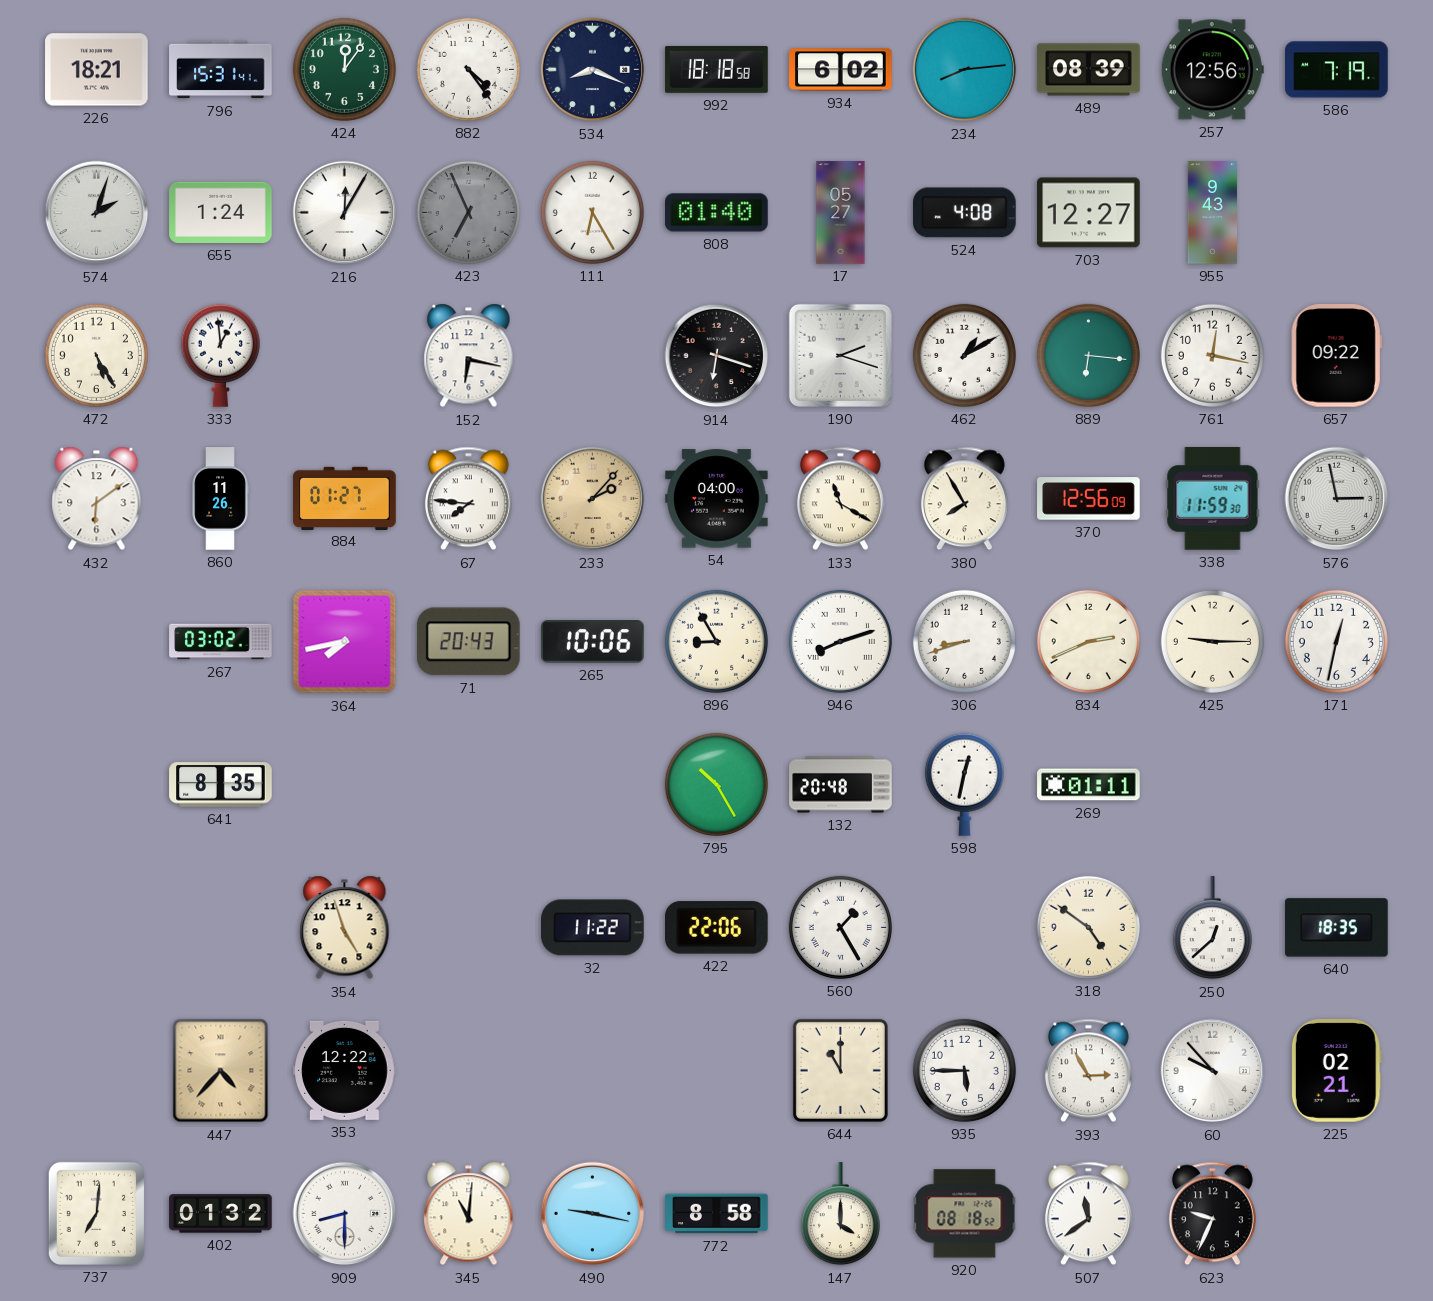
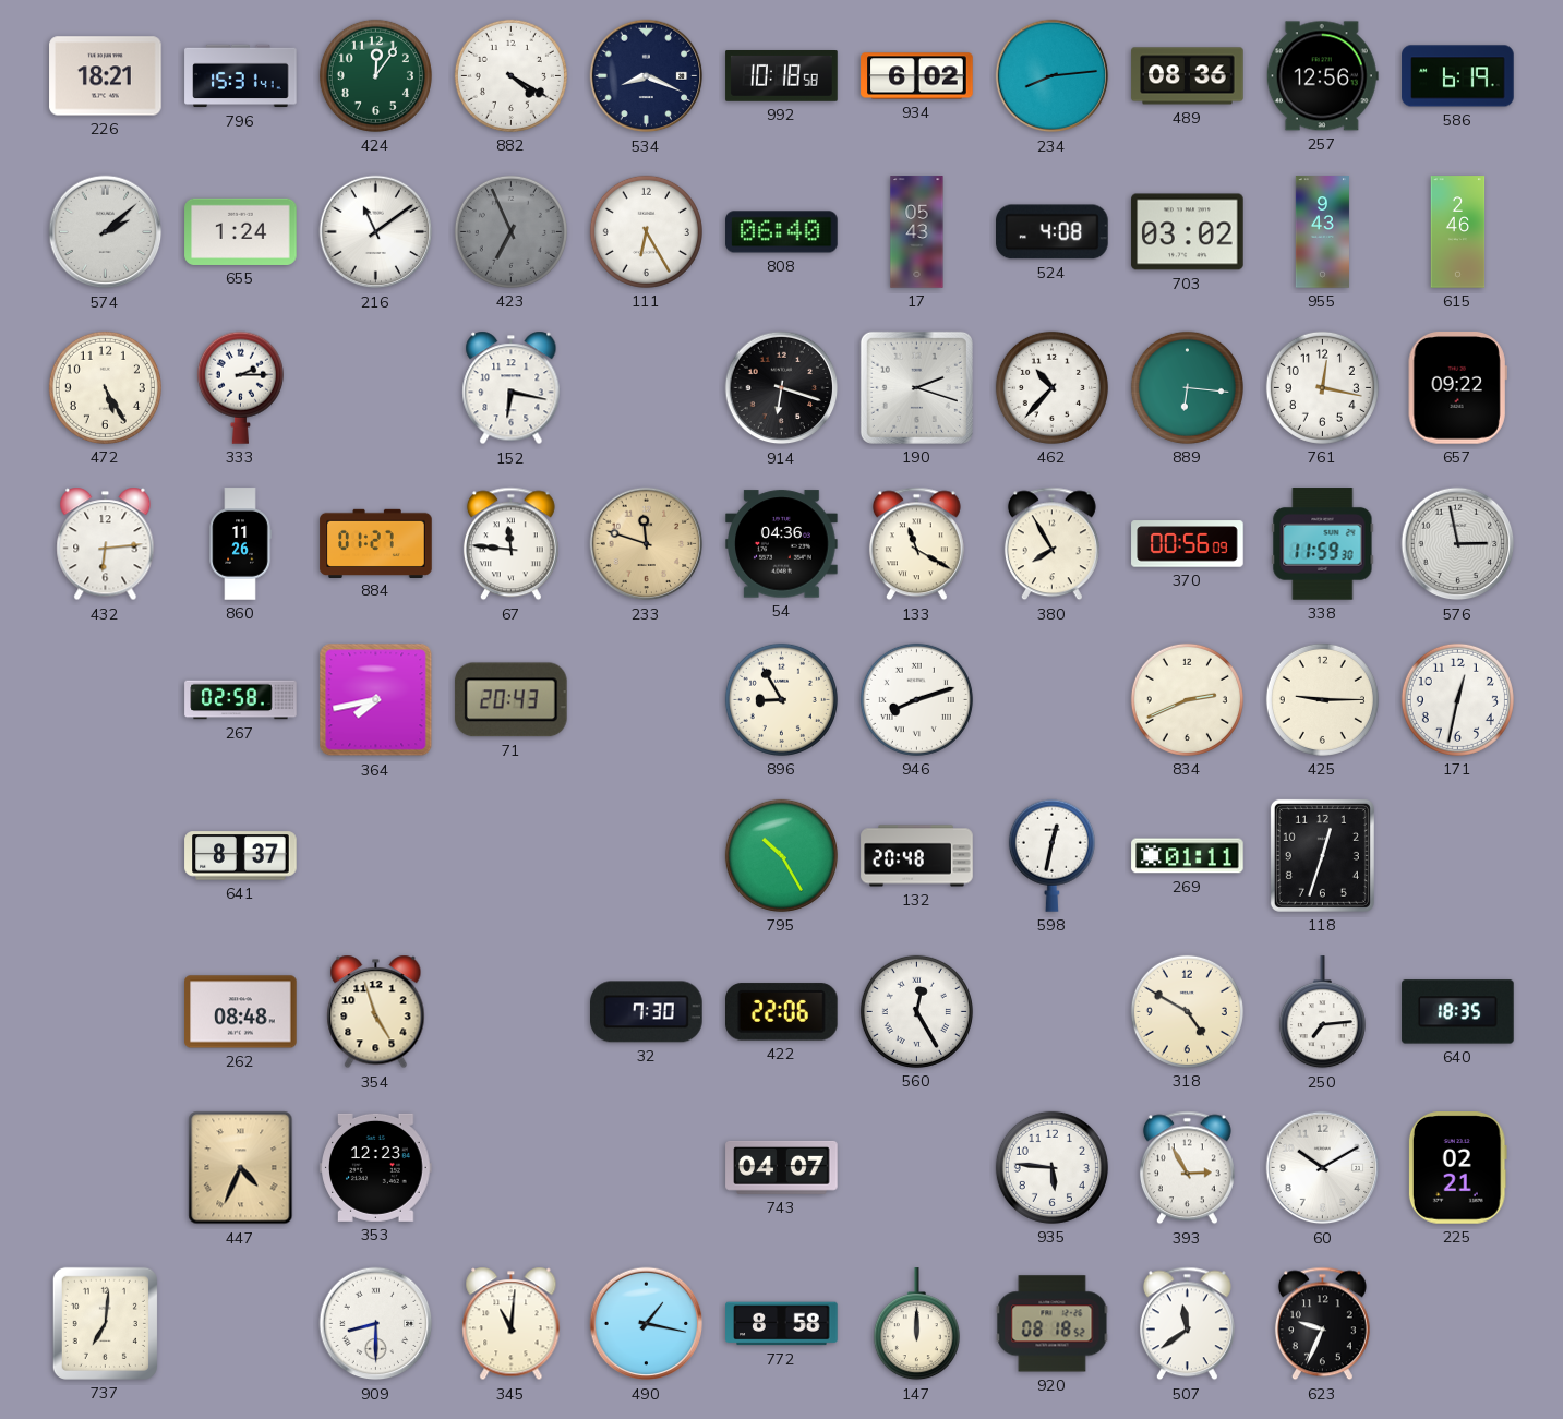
882: 4:24 -> 4:20
992: 18:18 -> 10:18
489: 08:39 -> 08:36
586: 7:19 -> 6:19
574: 2:03 -> 2:08
216: 12:05 -> 11:09
808: 01:40 -> 06:40
17: 05:27 -> 05:43
703: 12:27 -> 03:02
615: none -> 2:46
333: 12:59 -> 2:15
462: 1:10 -> 10:37
432: 6:09 -> 6:14
67: 7:46 -> 11:46
233: 2:07 -> 11:48
54: 04:00 -> 04:36
370: 12:56 -> 00:56
267: 03:02 -> 02:58
265: 10:06 -> none
306: 8:42 -> none
641: 8:35 -> 8:37
118: none -> 12:33
262: none -> 08:48
32: 11:22 -> 7:30
560: 1:25 -> 12:25
318: 4:51 -> 4:50
250: 12:38 -> 7:14
447: 4:37 -> 4:34
353: 12:22 -> 12:23
743: none -> 04:07
644: 11:00 -> none
935: 5:45 -> 5:46
60: 9:53 -> 10:10
402: 01:32 -> none
490: 9:17 -> 1:17
147: 4:00 -> 12:00
